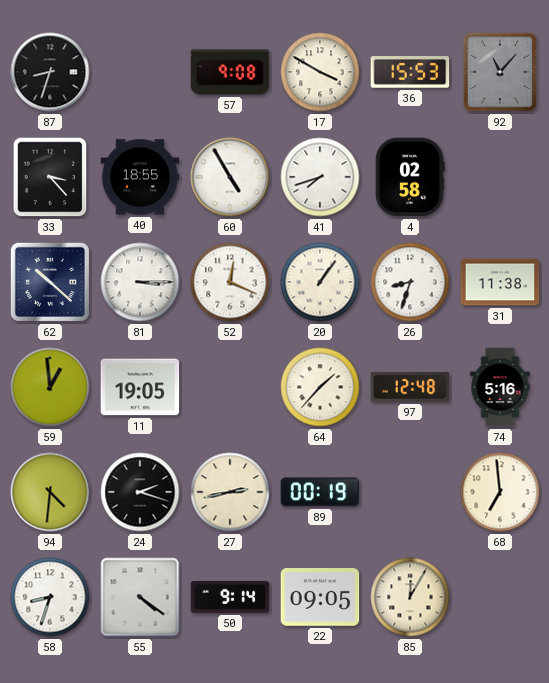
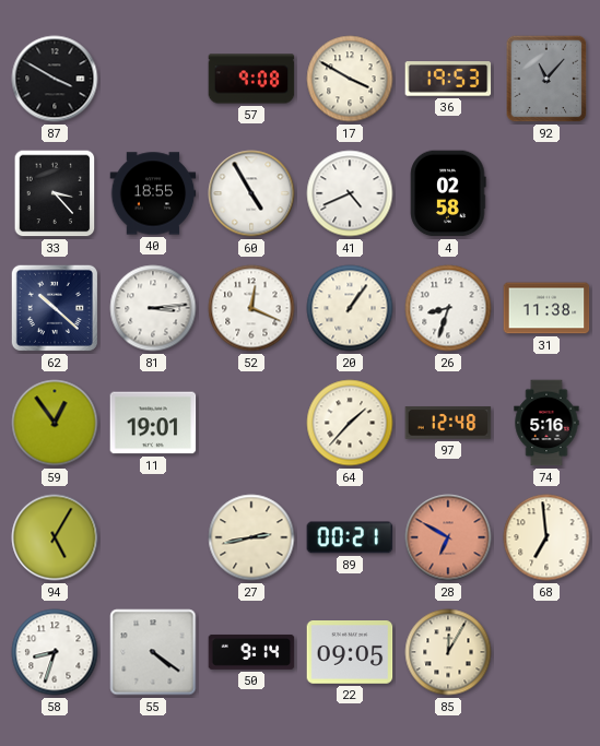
87: 8:33 -> 3:50
36: 15:53 -> 19:53
41: 7:42 -> 4:41
81: 3:15 -> 3:14
59: 12:59 -> 12:54
11: 19:05 -> 19:01
94: 4:31 -> 5:05
24: 2:18 -> none
89: 00:19 -> 00:21
28: none -> 6:50
